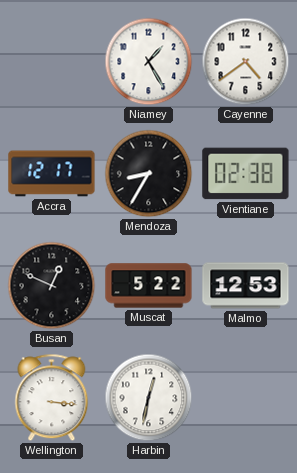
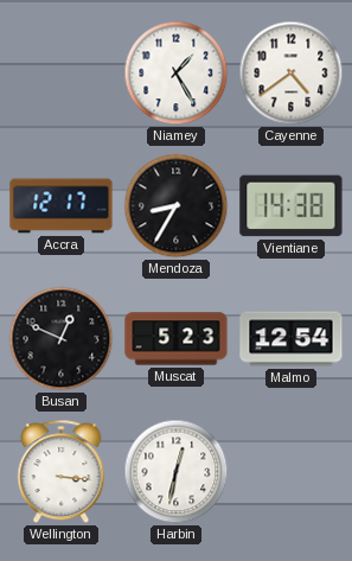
Vientiane: 02:38 -> 14:38
Muscat: 5:22 -> 5:23
Malmo: 12:53 -> 12:54
